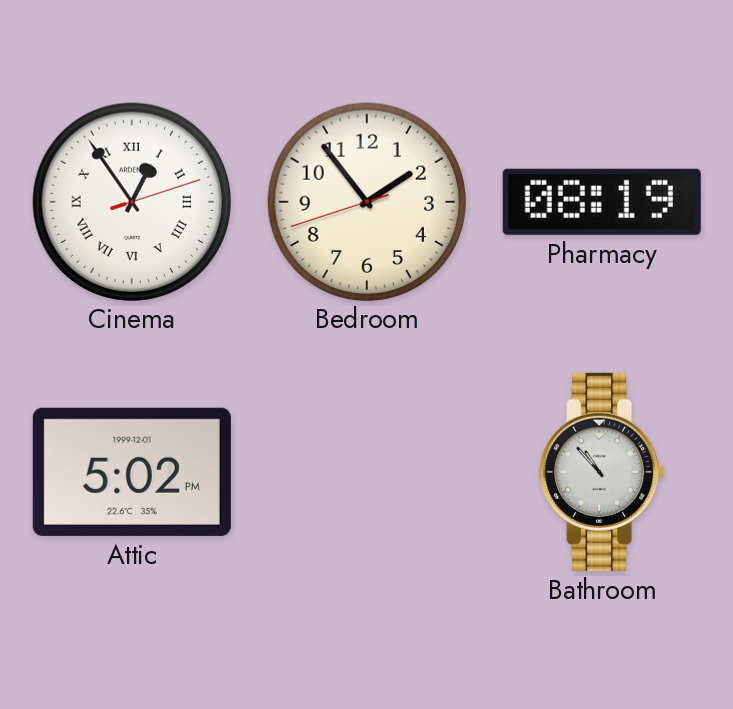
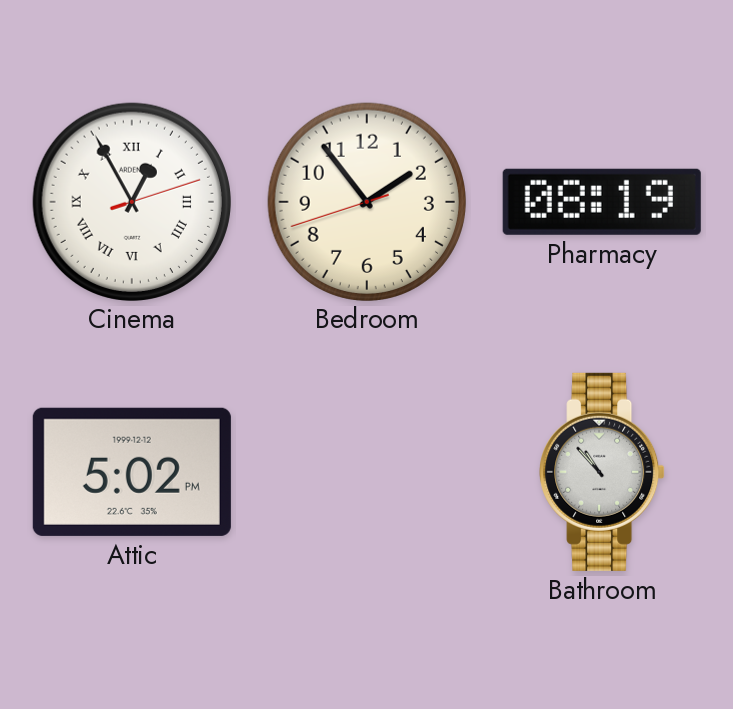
Cinema: 12:54 -> 12:55
Attic date: 1999-12-01 -> 1999-12-12
